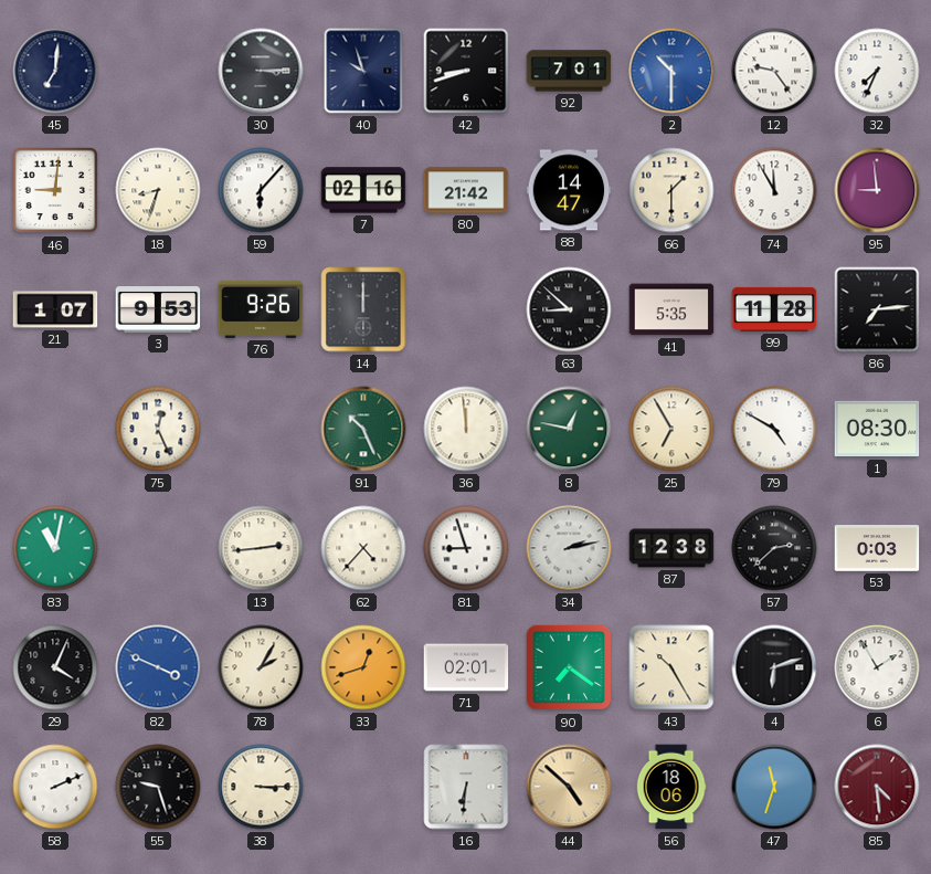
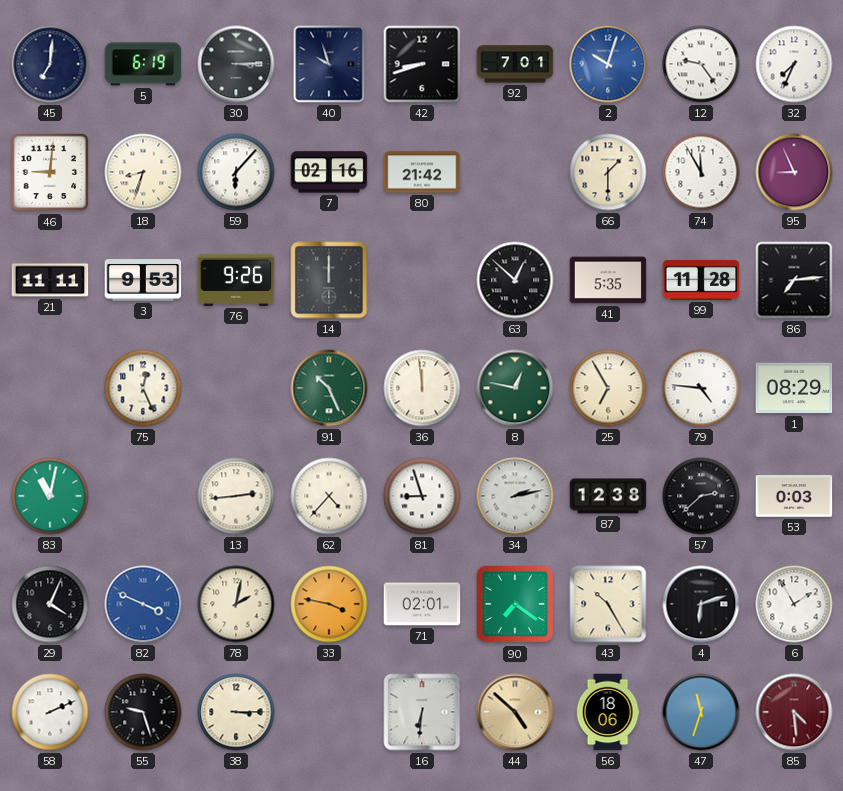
5: none -> 6:19
2: 10:30 -> 10:03
88: 14:47 -> none
95: 8:59 -> 8:56
21: 1:07 -> 11:11
63: 8:52 -> 12:52
79: 4:50 -> 4:46
1: 08:30 -> 08:29
78: 2:05 -> 2:02
33: 12:42 -> 3:47
